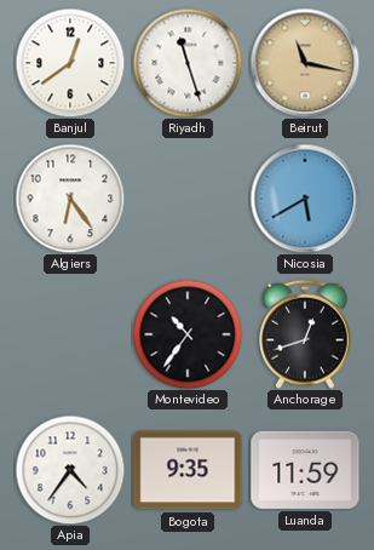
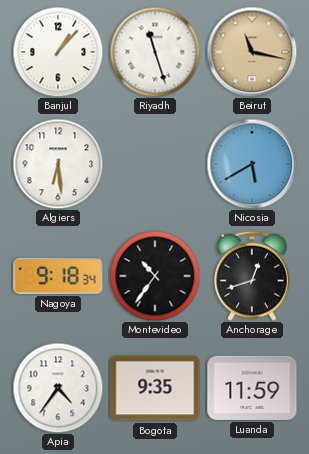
Banjul: 12:39 -> 1:07
Algiers: 6:24 -> 6:29
Nagoya: none -> 9:18
